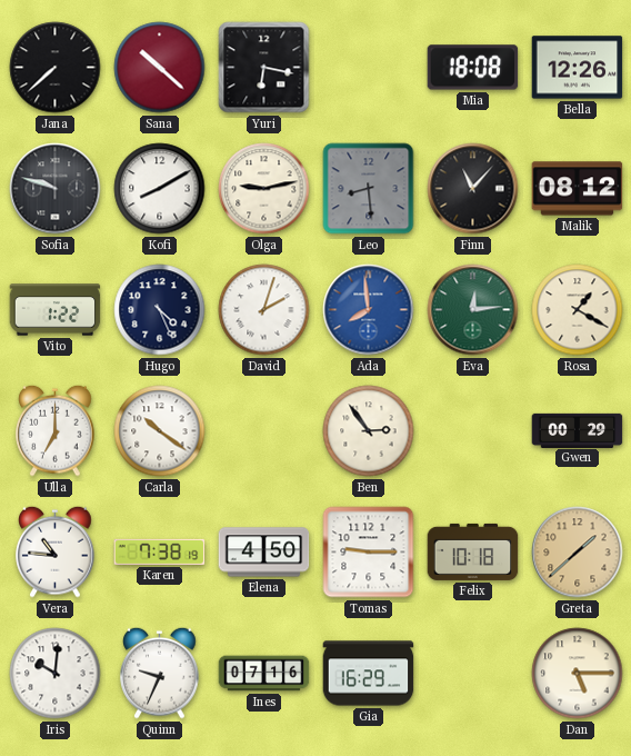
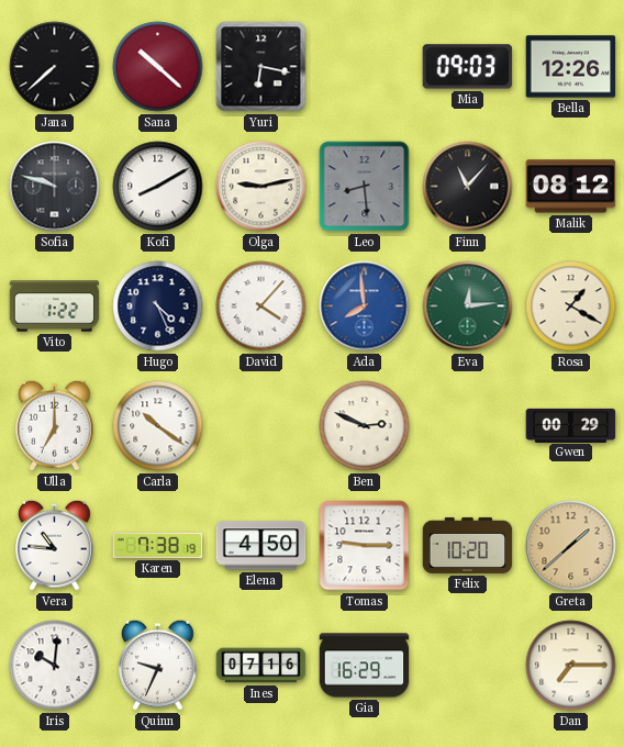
Mia: 18:08 -> 09:03
David: 2:03 -> 4:07
Ben: 2:54 -> 2:49
Felix: 10:18 -> 10:20
Dan: 5:15 -> 7:15
